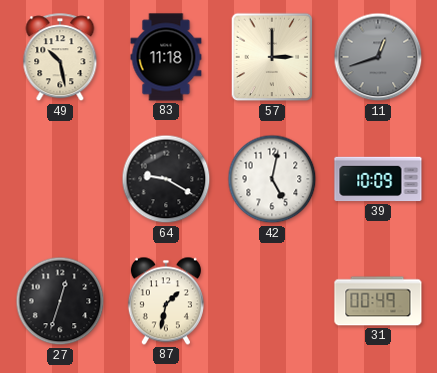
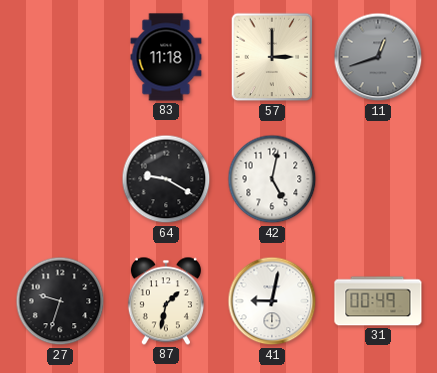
49: 10:28 -> none
39: 10:09 -> none
27: 12:33 -> 9:33
41: none -> 9:02
